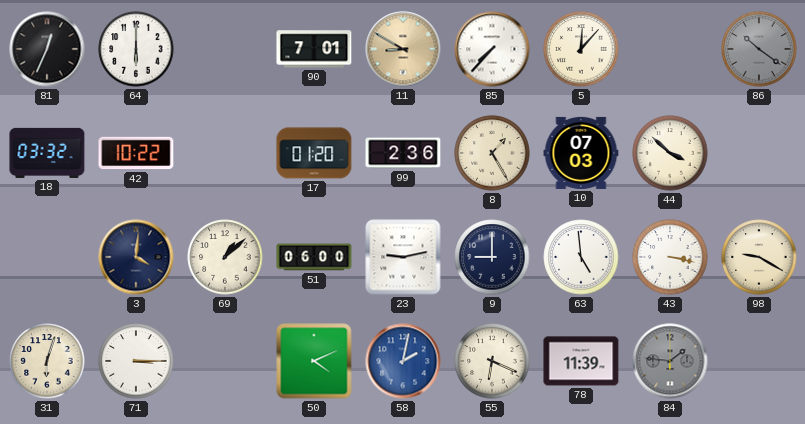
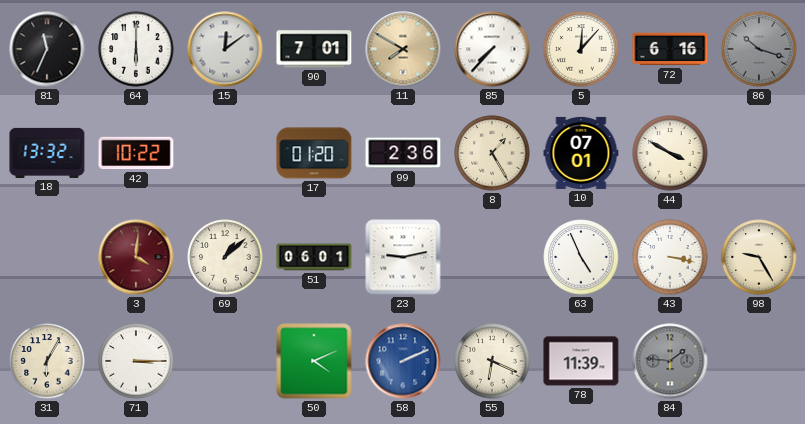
81: 12:34 -> 11:34
15: none -> 12:09
11: 8:50 -> 7:50
72: none -> 6:16
86: 10:21 -> 10:18
18: 03:32 -> 13:32
10: 07:03 -> 07:01
44: 3:52 -> 3:50
3 dial: navy -> burgundy
51: 06:00 -> 06:01
9: 9:00 -> none
63: 4:59 -> 4:56
98: 9:20 -> 9:25
31: 6:03 -> 6:05
58: 2:02 -> 2:11
